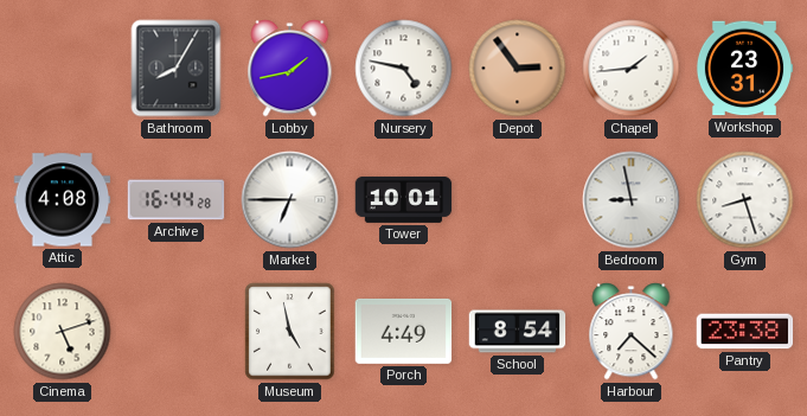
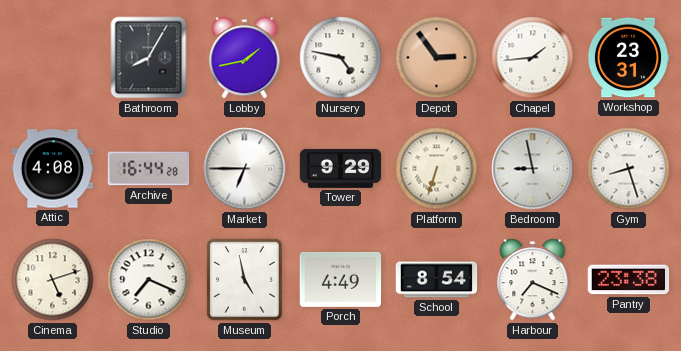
Tower: 10:01 -> 9:29
Platform: none -> 6:33
Studio: none -> 7:19
Harbour: 7:22 -> 7:19
